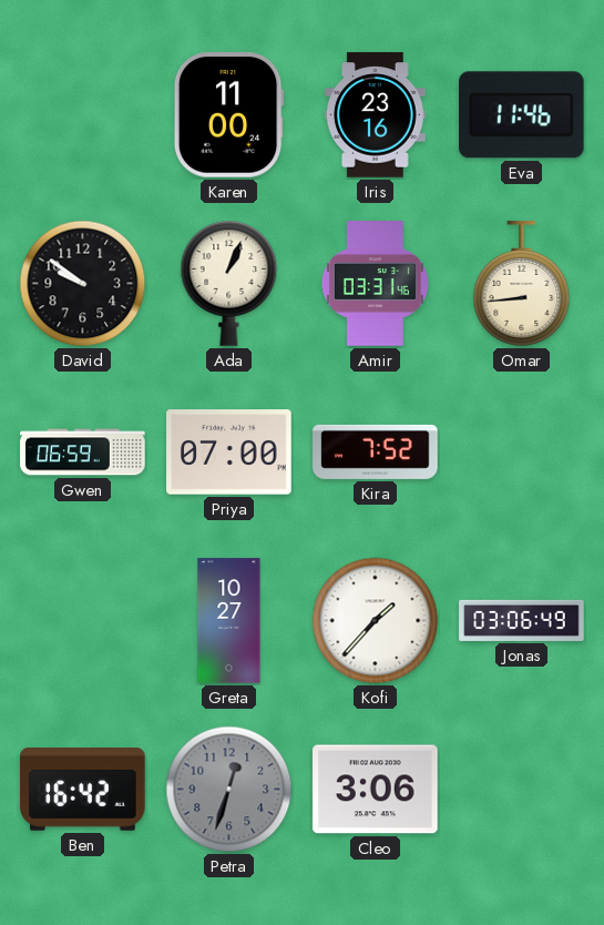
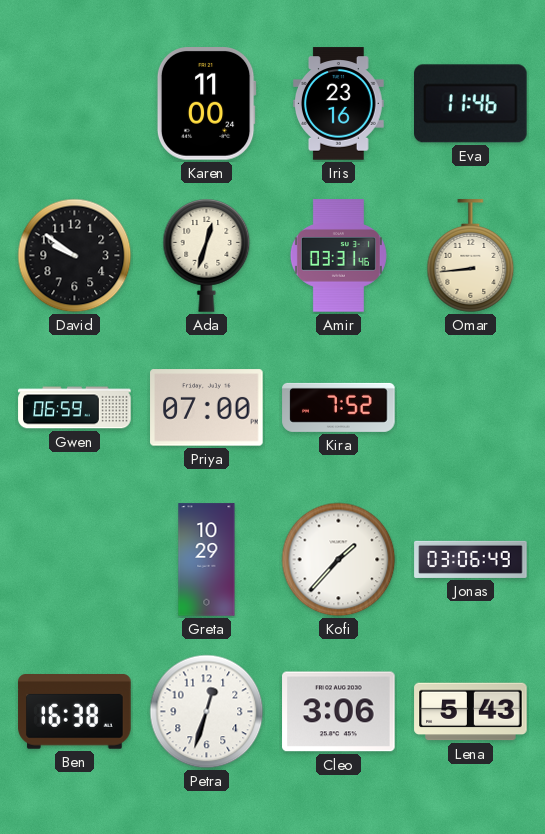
Ada: 1:04 -> 12:33
Greta: 10:27 -> 10:29
Ben: 16:42 -> 16:38
Petra dial: grey -> white
Lena: none -> 5:43
